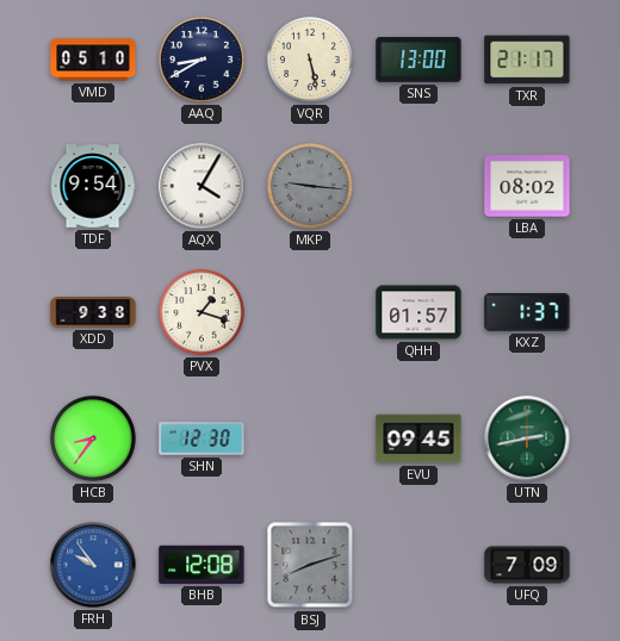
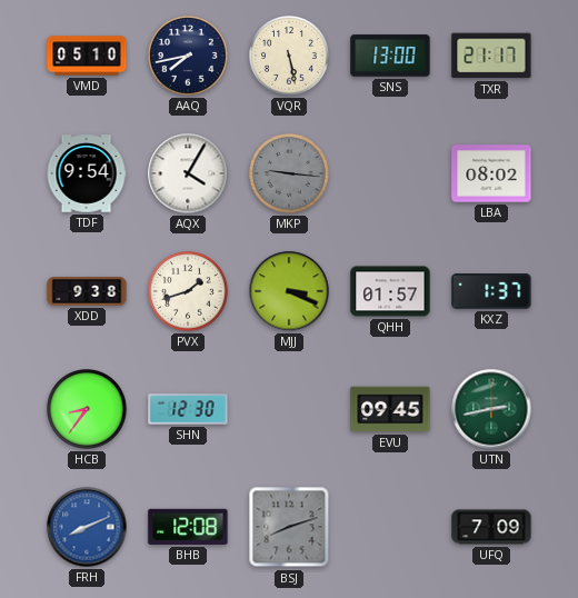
AAQ: 8:40 -> 7:43
PVX: 1:18 -> 1:42
MJJ: none -> 3:19
FRH: 9:54 -> 8:11
